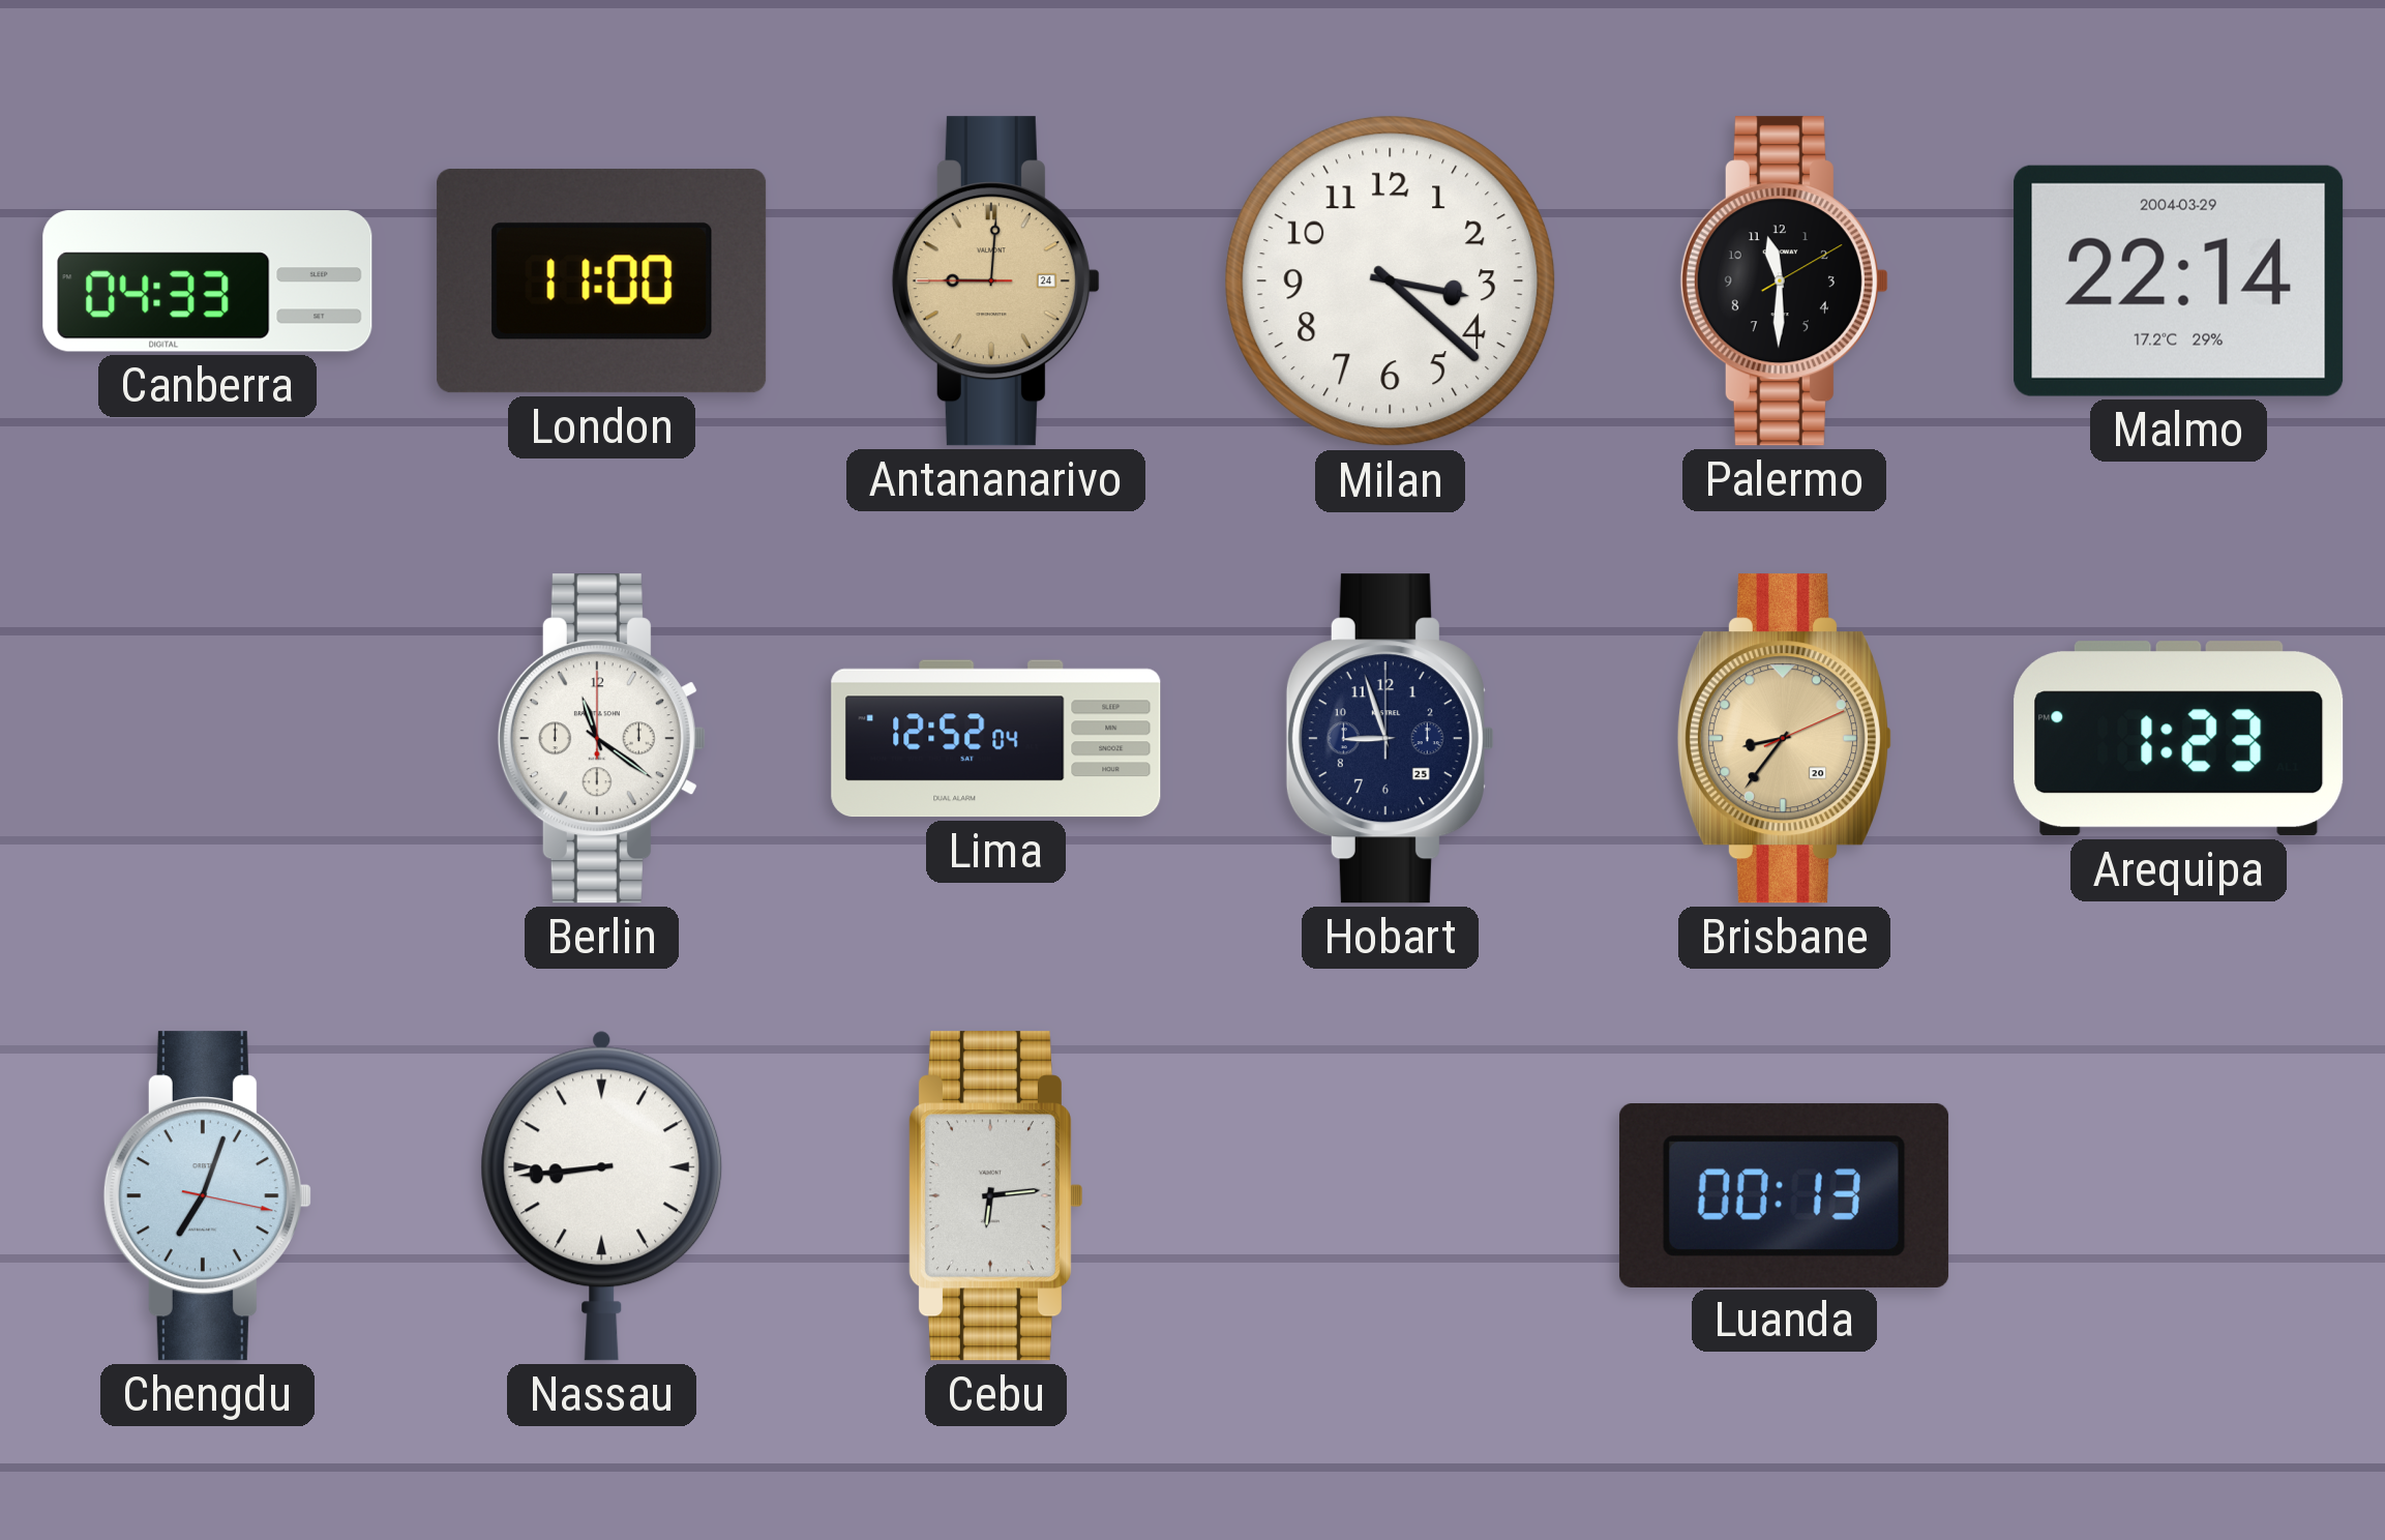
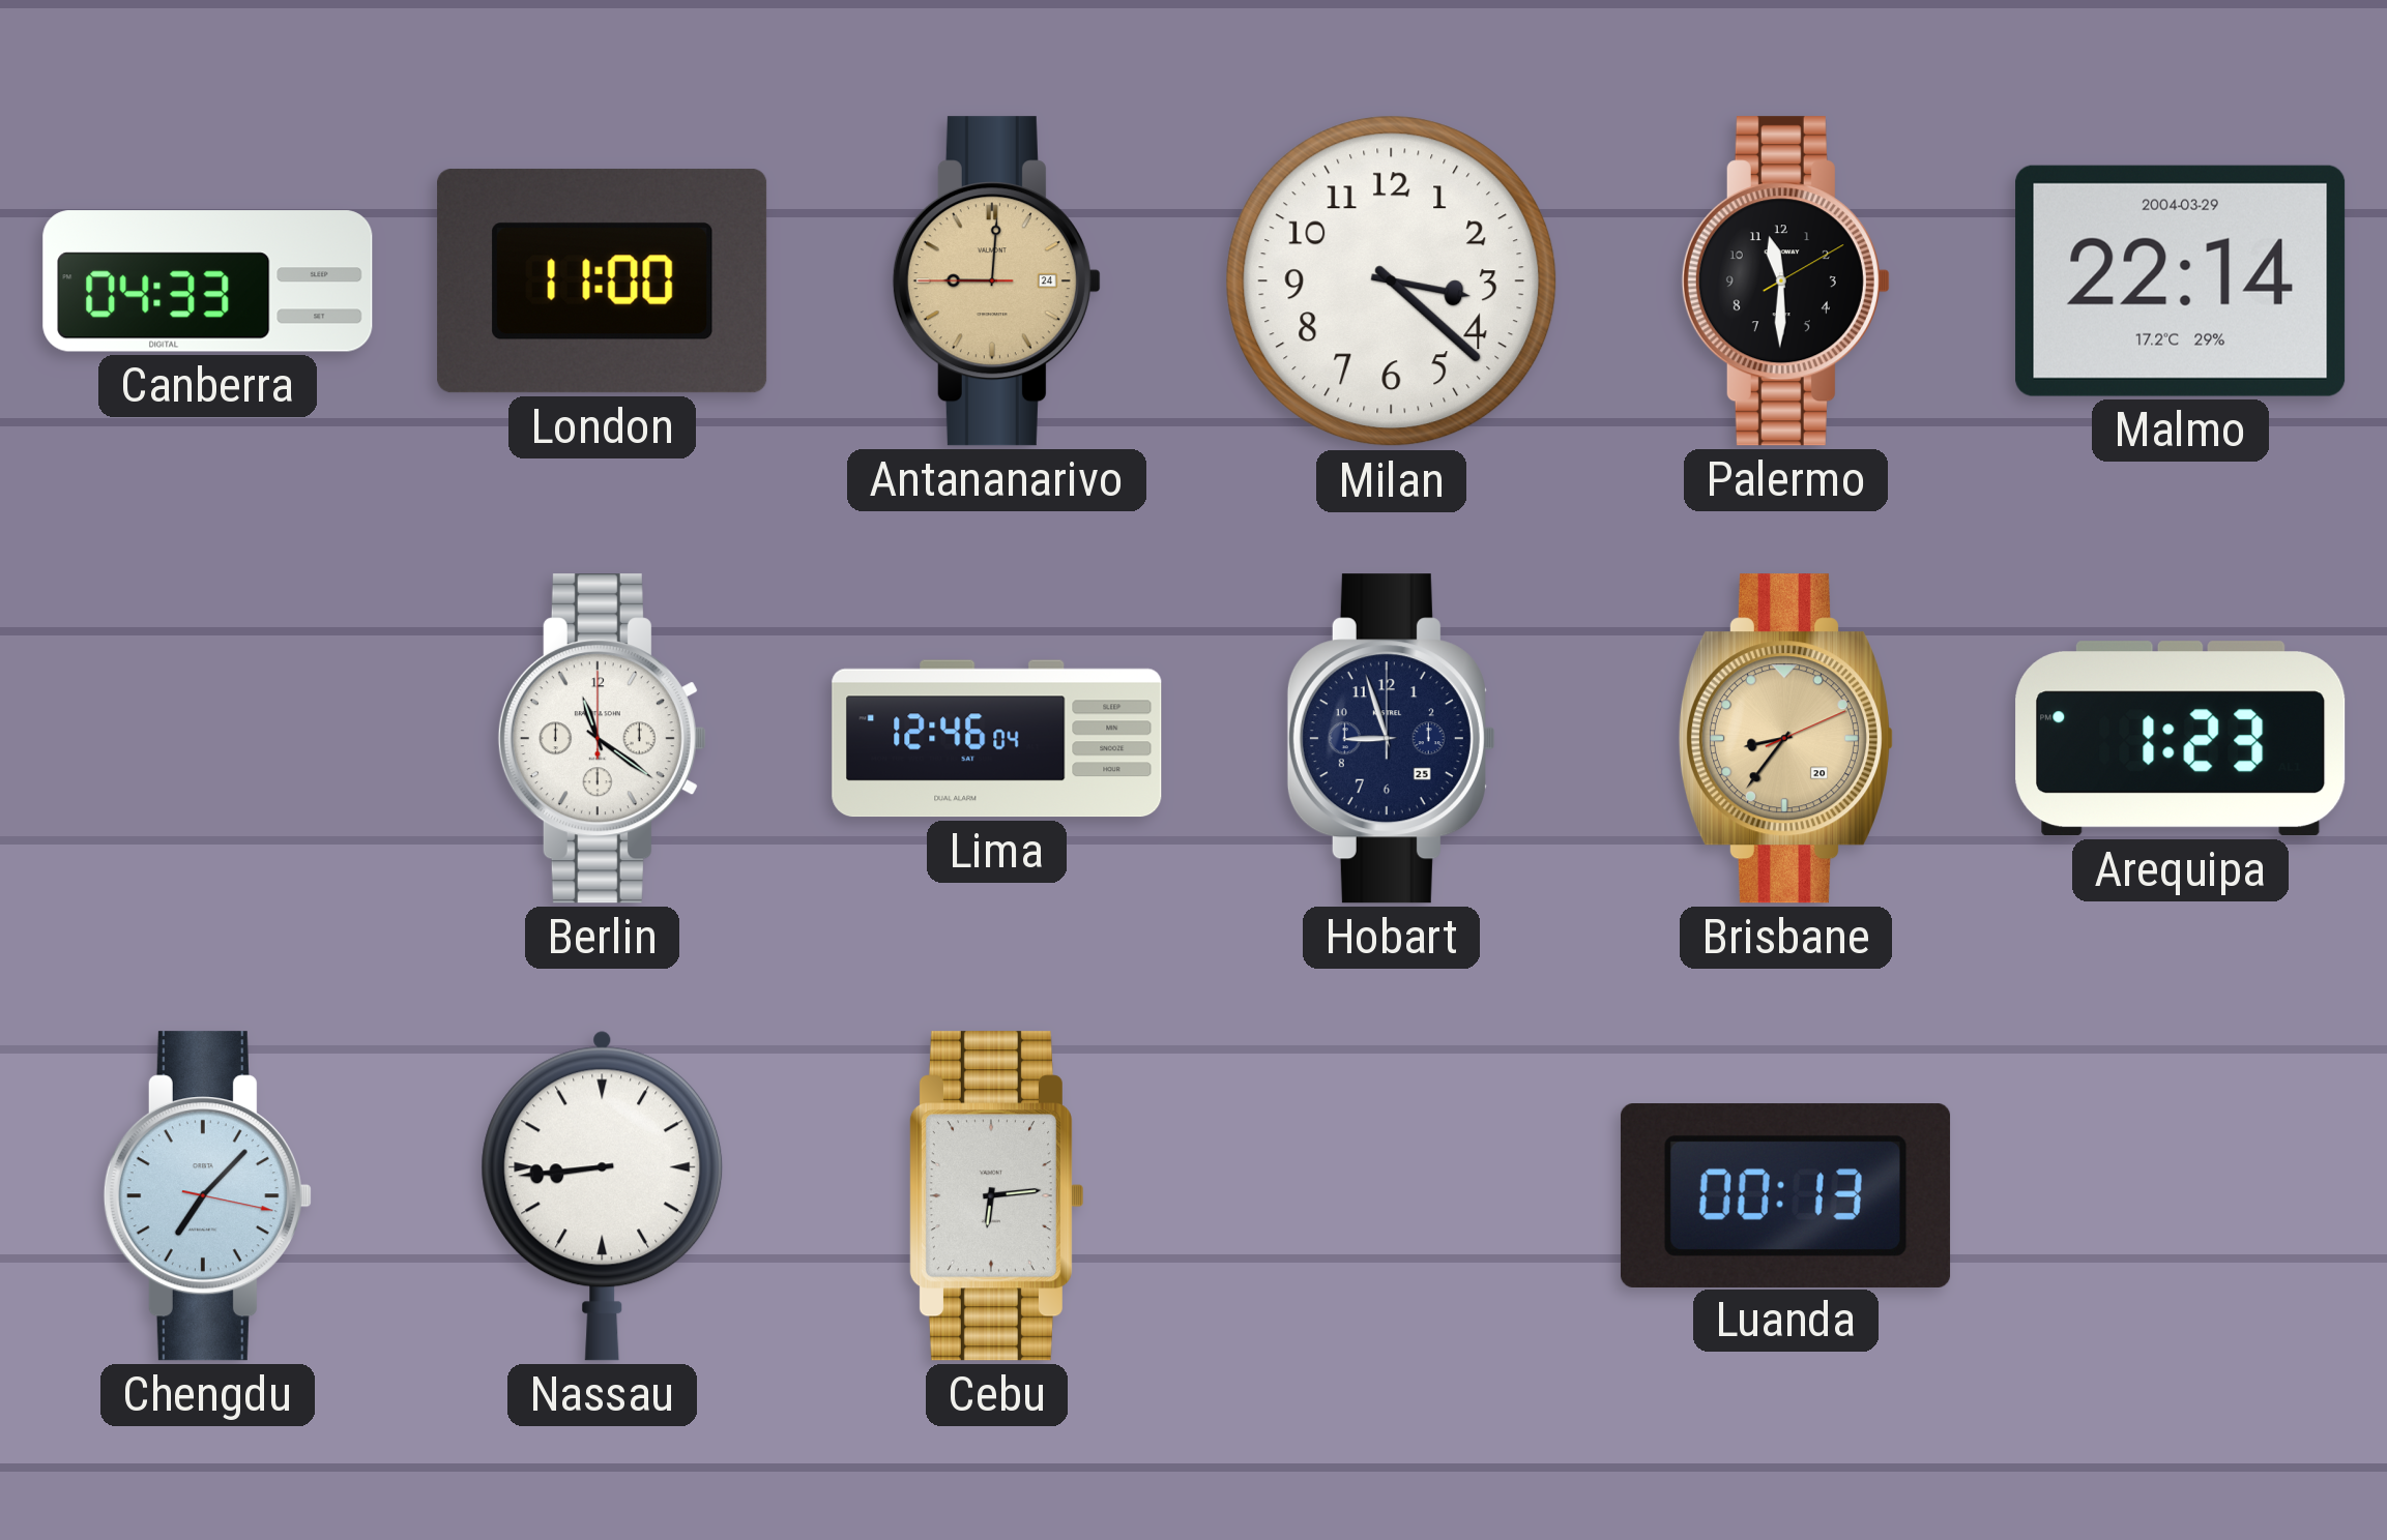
Lima: 12:52 -> 12:46
Chengdu: 7:03 -> 7:07
